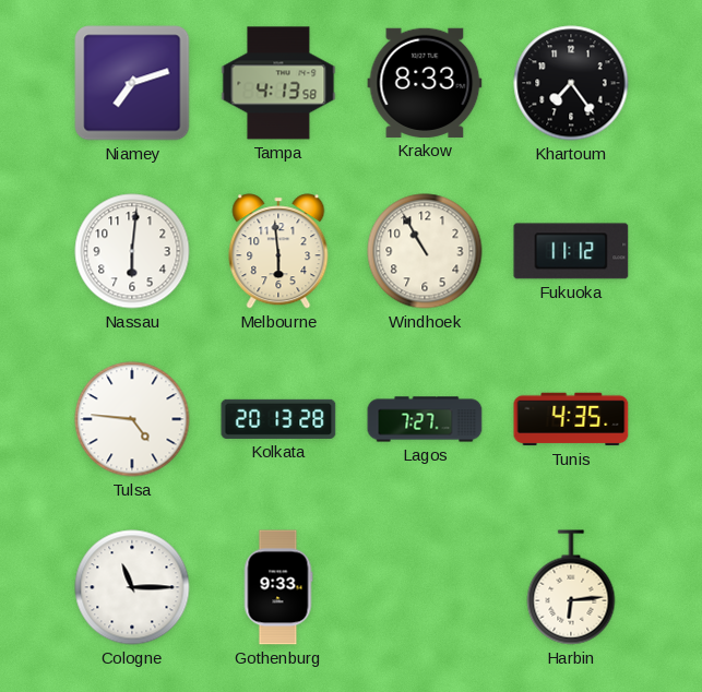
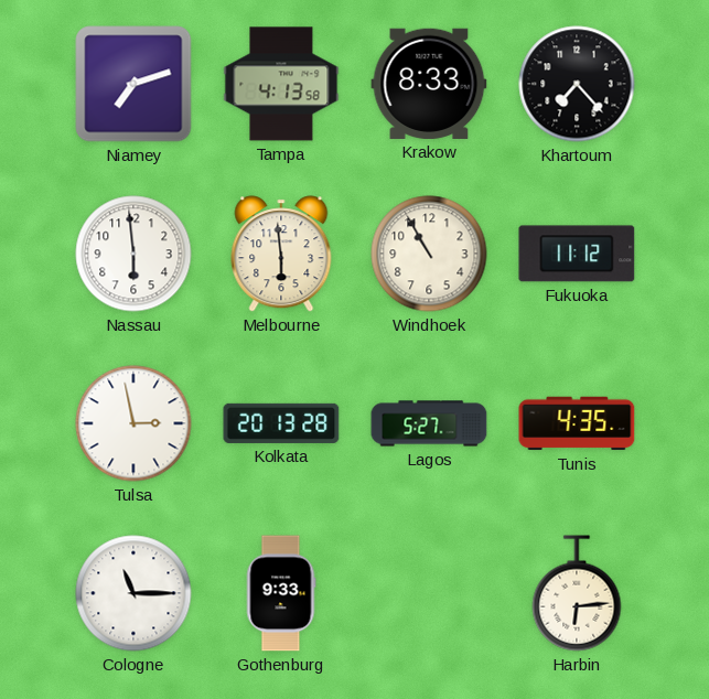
Khartoum: 7:24 -> 7:23
Nassau: 6:01 -> 5:59
Tulsa: 4:46 -> 2:58
Lagos: 7:27 -> 5:27
